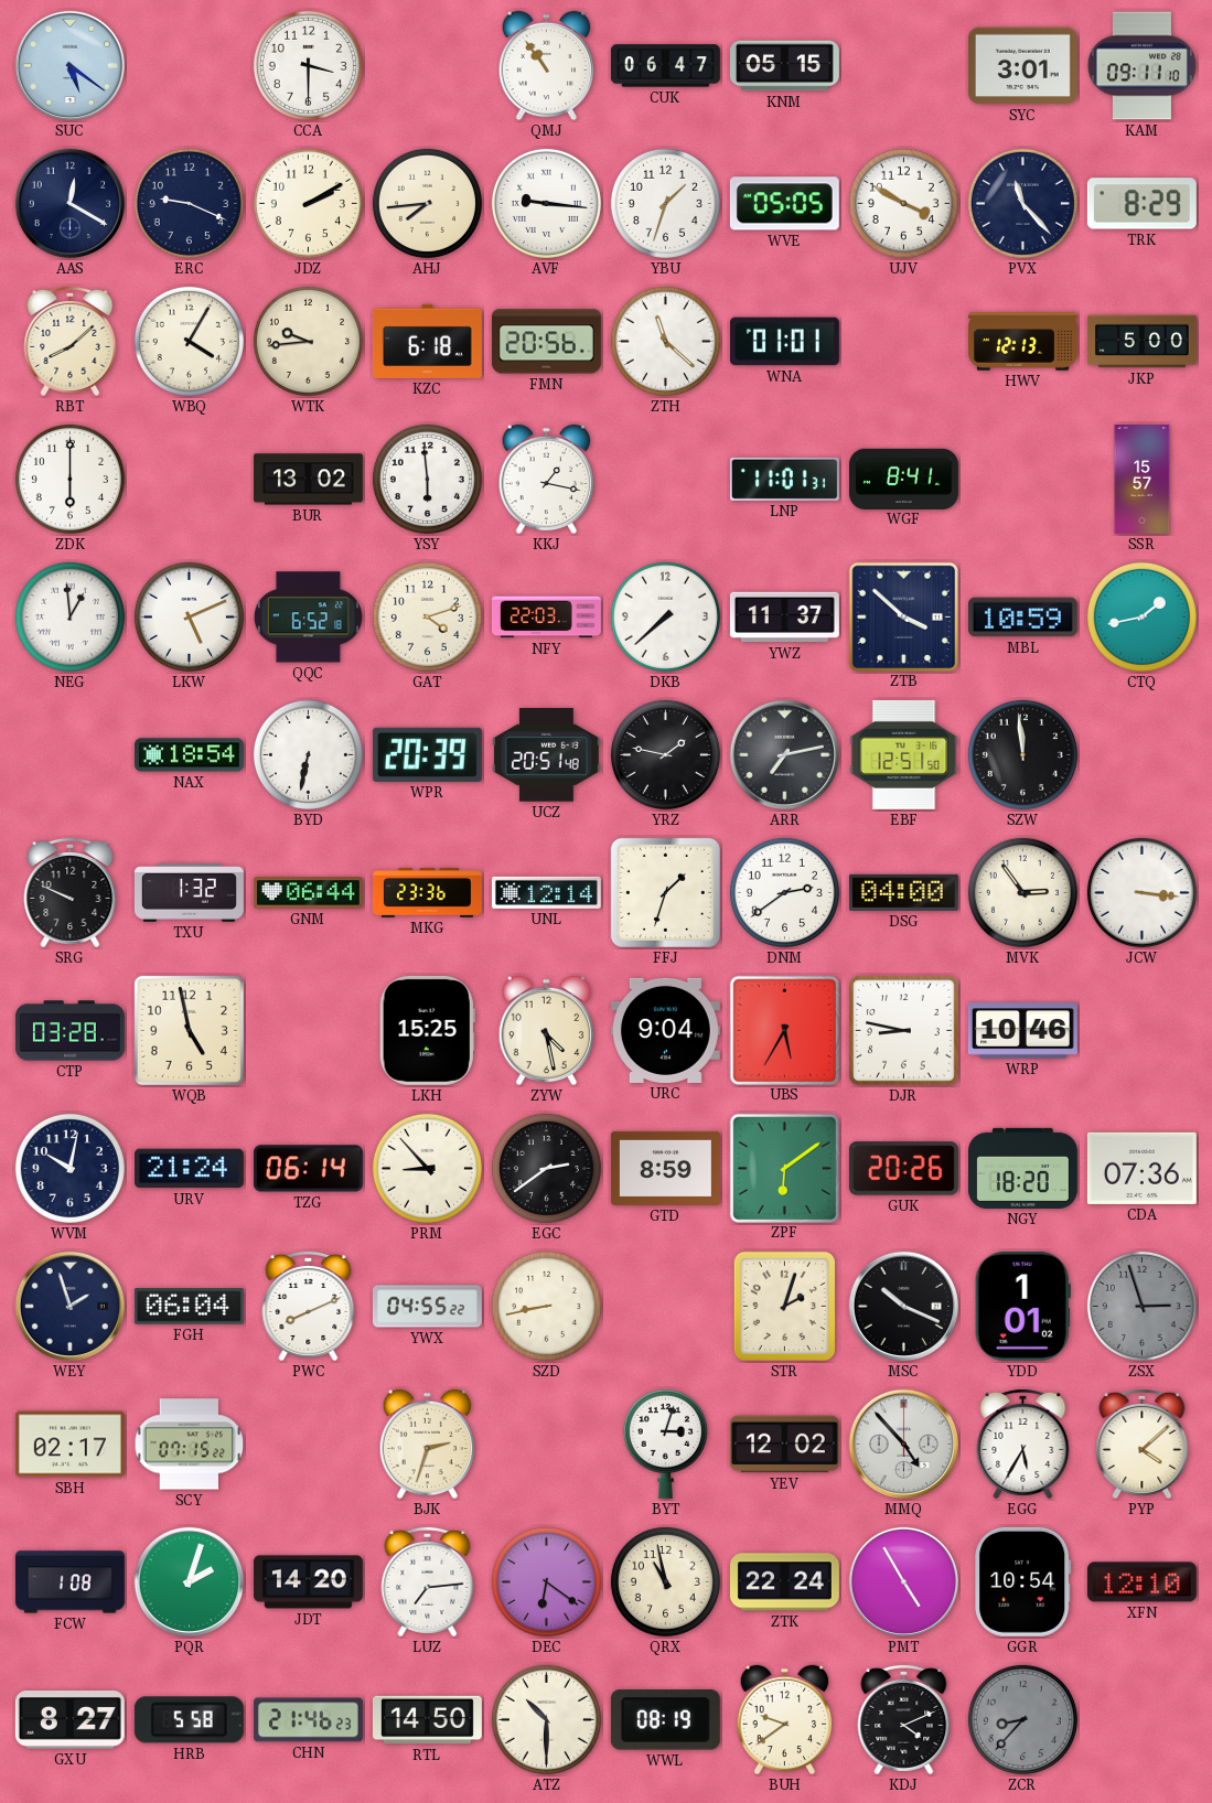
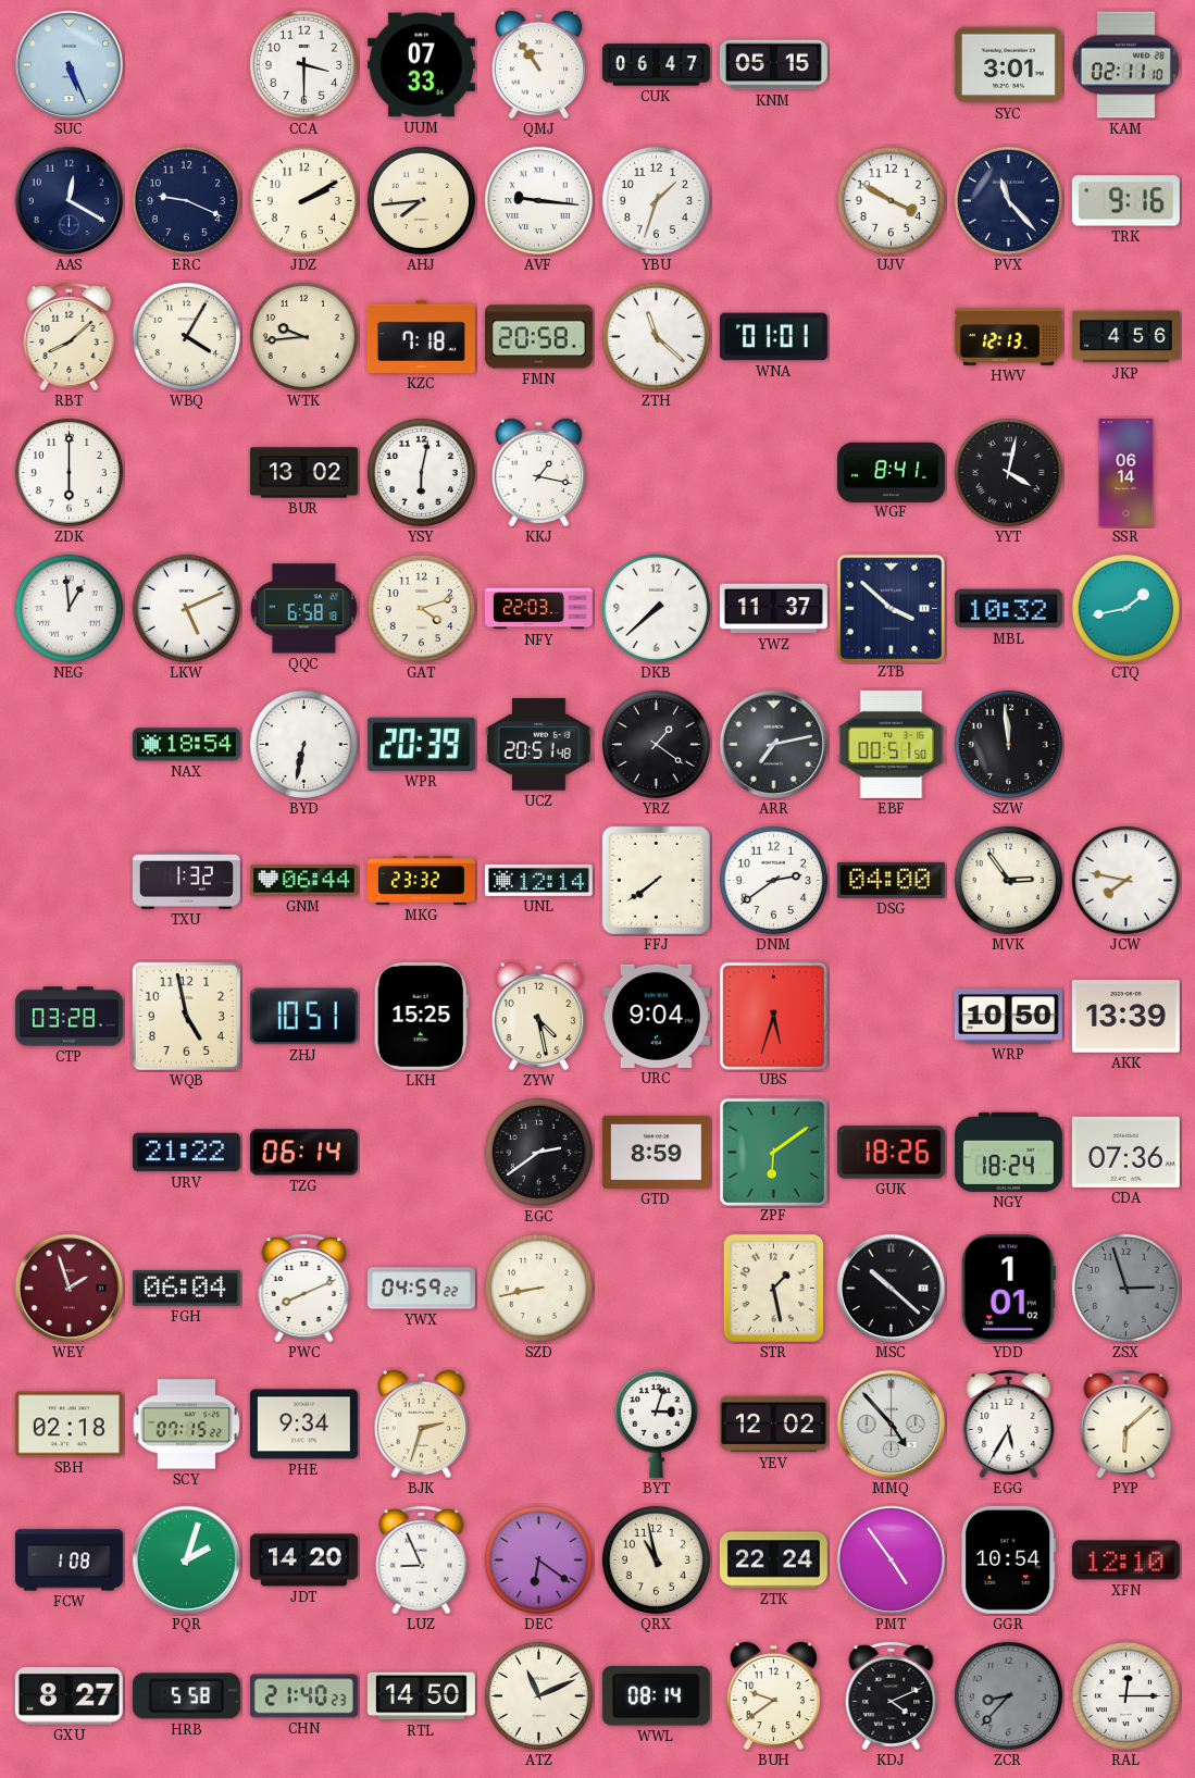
SUC: 5:21 -> 5:26
UUM: none -> 07:33
KAM: 09:11 -> 02:11
WVE: 05:05 -> none
TRK: 8:29 -> 9:16
KZC: 6:18 -> 7:18
FMN: 20:56 -> 20:58
JKP: 5:00 -> 4:56
YSY: 5:59 -> 6:02
LNP: 11:01 -> none
YYT: none -> 4:02
SSR: 15:57 -> 06:14
QQC: 6:52 -> 6:58
MBL: 10:59 -> 10:32
YRZ: 1:47 -> 1:21
EBF: 12:51 -> 00:51
SRG: 9:49 -> none
MKG: 23:36 -> 23:32
FFJ: 1:33 -> 7:39
JCW: 3:16 -> 7:47
ZHJ: none -> 10:51
UBS: 5:35 -> 5:33
DJR: 8:47 -> none
WRP: 10:46 -> 10:50
AKK: none -> 13:39
WVM: 10:02 -> none
URV: 21:24 -> 21:22
PRM: 8:53 -> none
GUK: 20:26 -> 18:26
NGY: 18:20 -> 18:24
WEY dial: navy -> burgundy
YWX: 04:55 -> 04:59
STR: 2:03 -> 1:28
MSC: 10:19 -> 10:22
SBH: 02:17 -> 02:18
PHE: none -> 9:34
PYP: 4:08 -> 6:08
LUZ: 7:14 -> 8:56
PMT: 4:55 -> 4:54
CHN: 21:46 -> 21:40
ATZ: 10:30 -> 11:11
WWL: 08:19 -> 08:14
RAL: none -> 12:15
